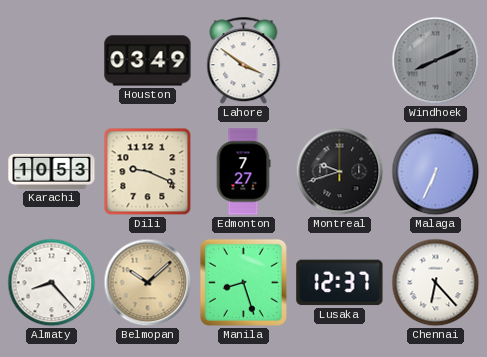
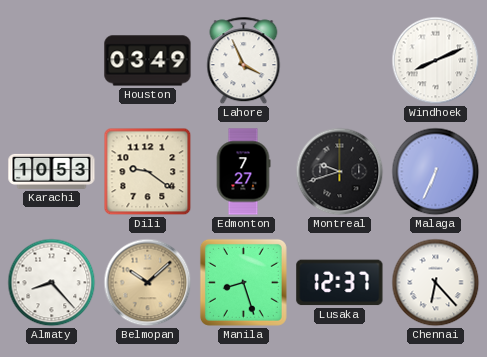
Lahore: 3:51 -> 3:56
Windhoek dial: grey -> white
Dili: 9:19 -> 9:21
